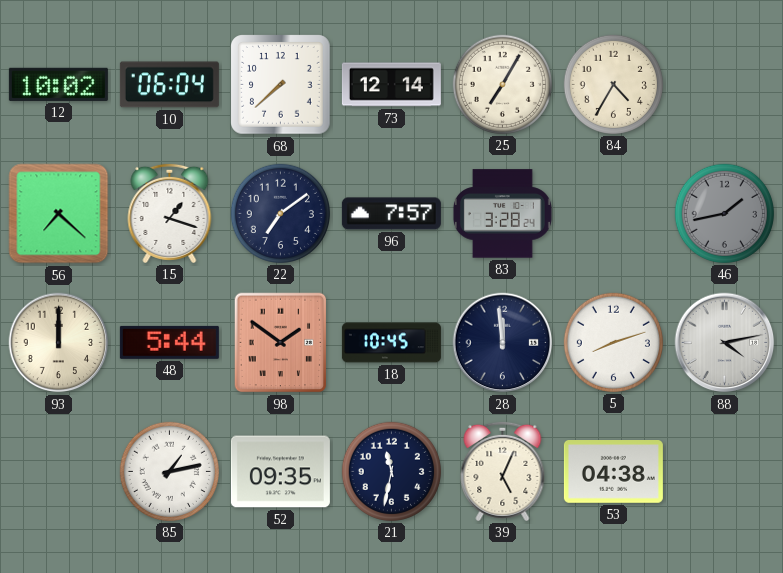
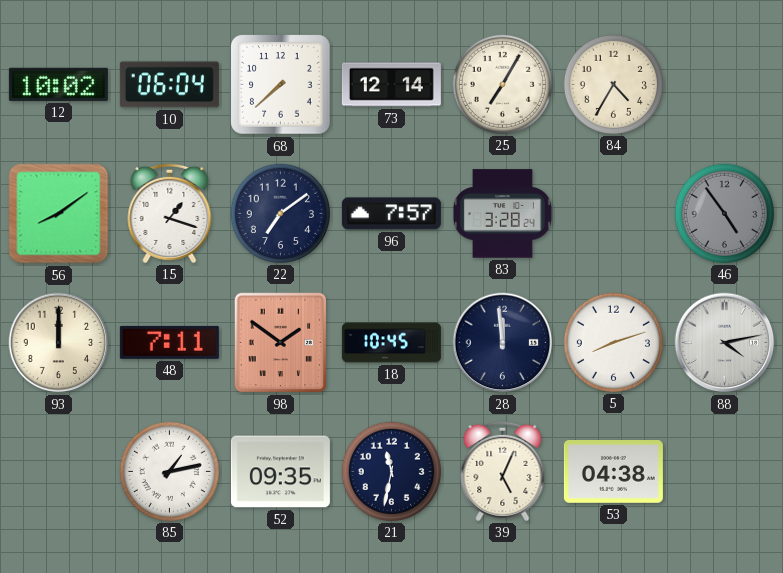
56: 7:22 -> 8:09
46: 1:43 -> 4:54
48: 5:44 -> 7:11
